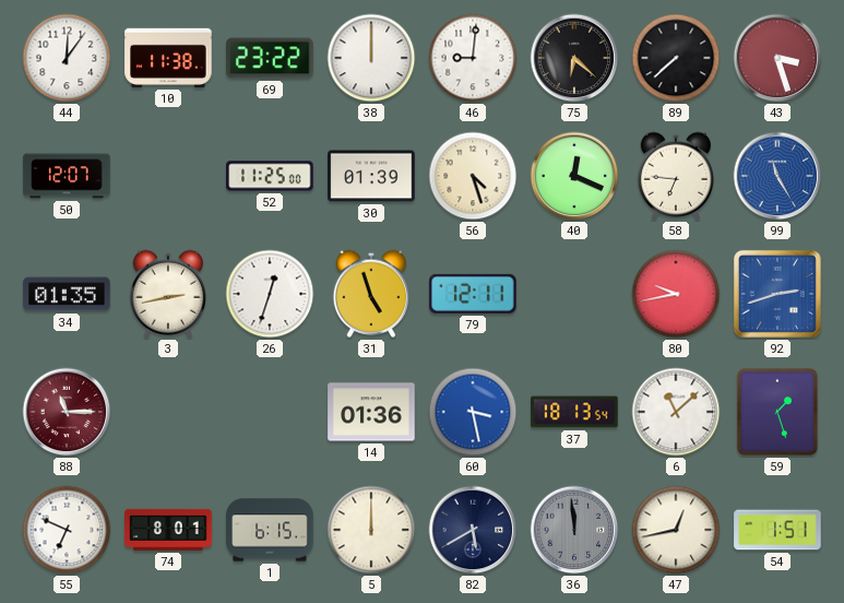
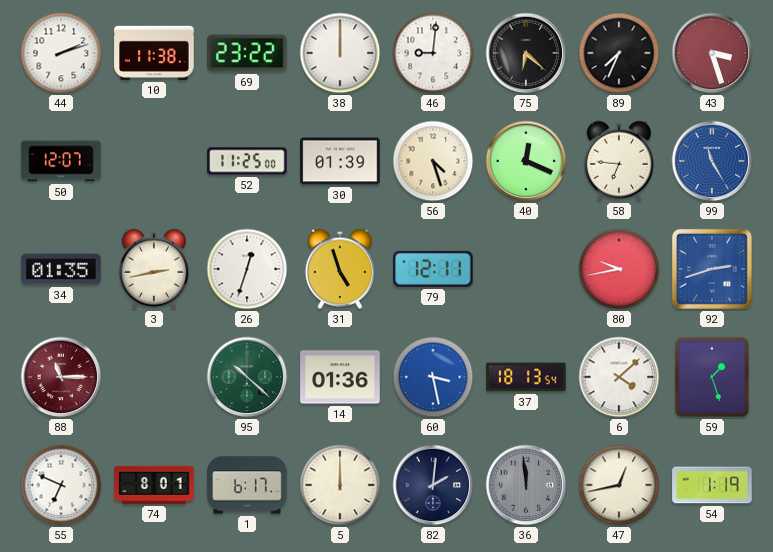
44: 12:06 -> 2:12
89: 7:38 -> 7:34
95: none -> 10:22
6: 11:08 -> 4:08
1: 6:15 -> 6:17
82: 5:40 -> 2:01
54: 1:51 -> 1:19
